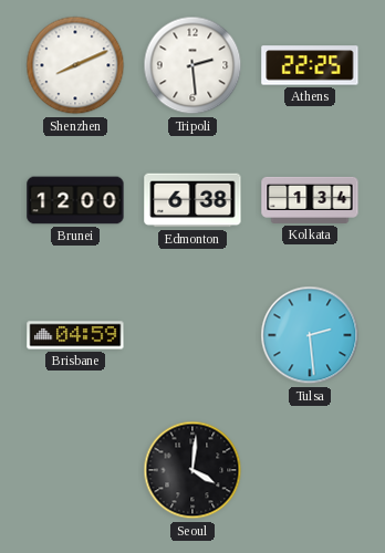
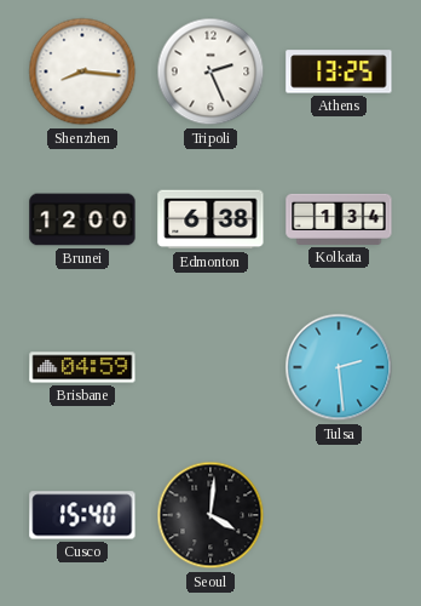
Shenzhen: 8:11 -> 8:16
Tripoli: 2:29 -> 2:26
Athens: 22:25 -> 13:25
Cusco: none -> 15:40
